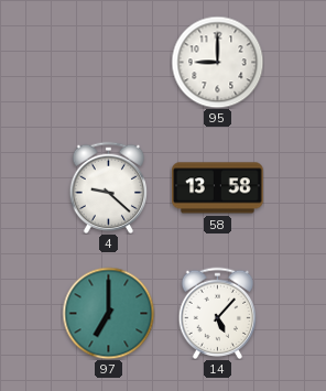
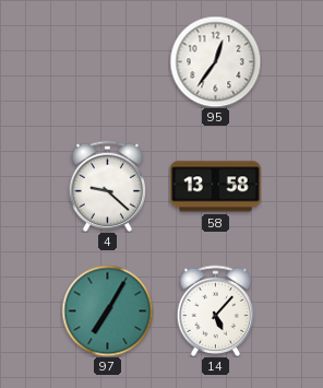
95: 9:00 -> 12:36
97: 7:00 -> 7:05
